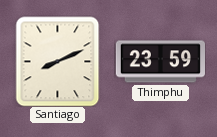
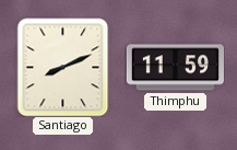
Thimphu: 23:59 -> 11:59
